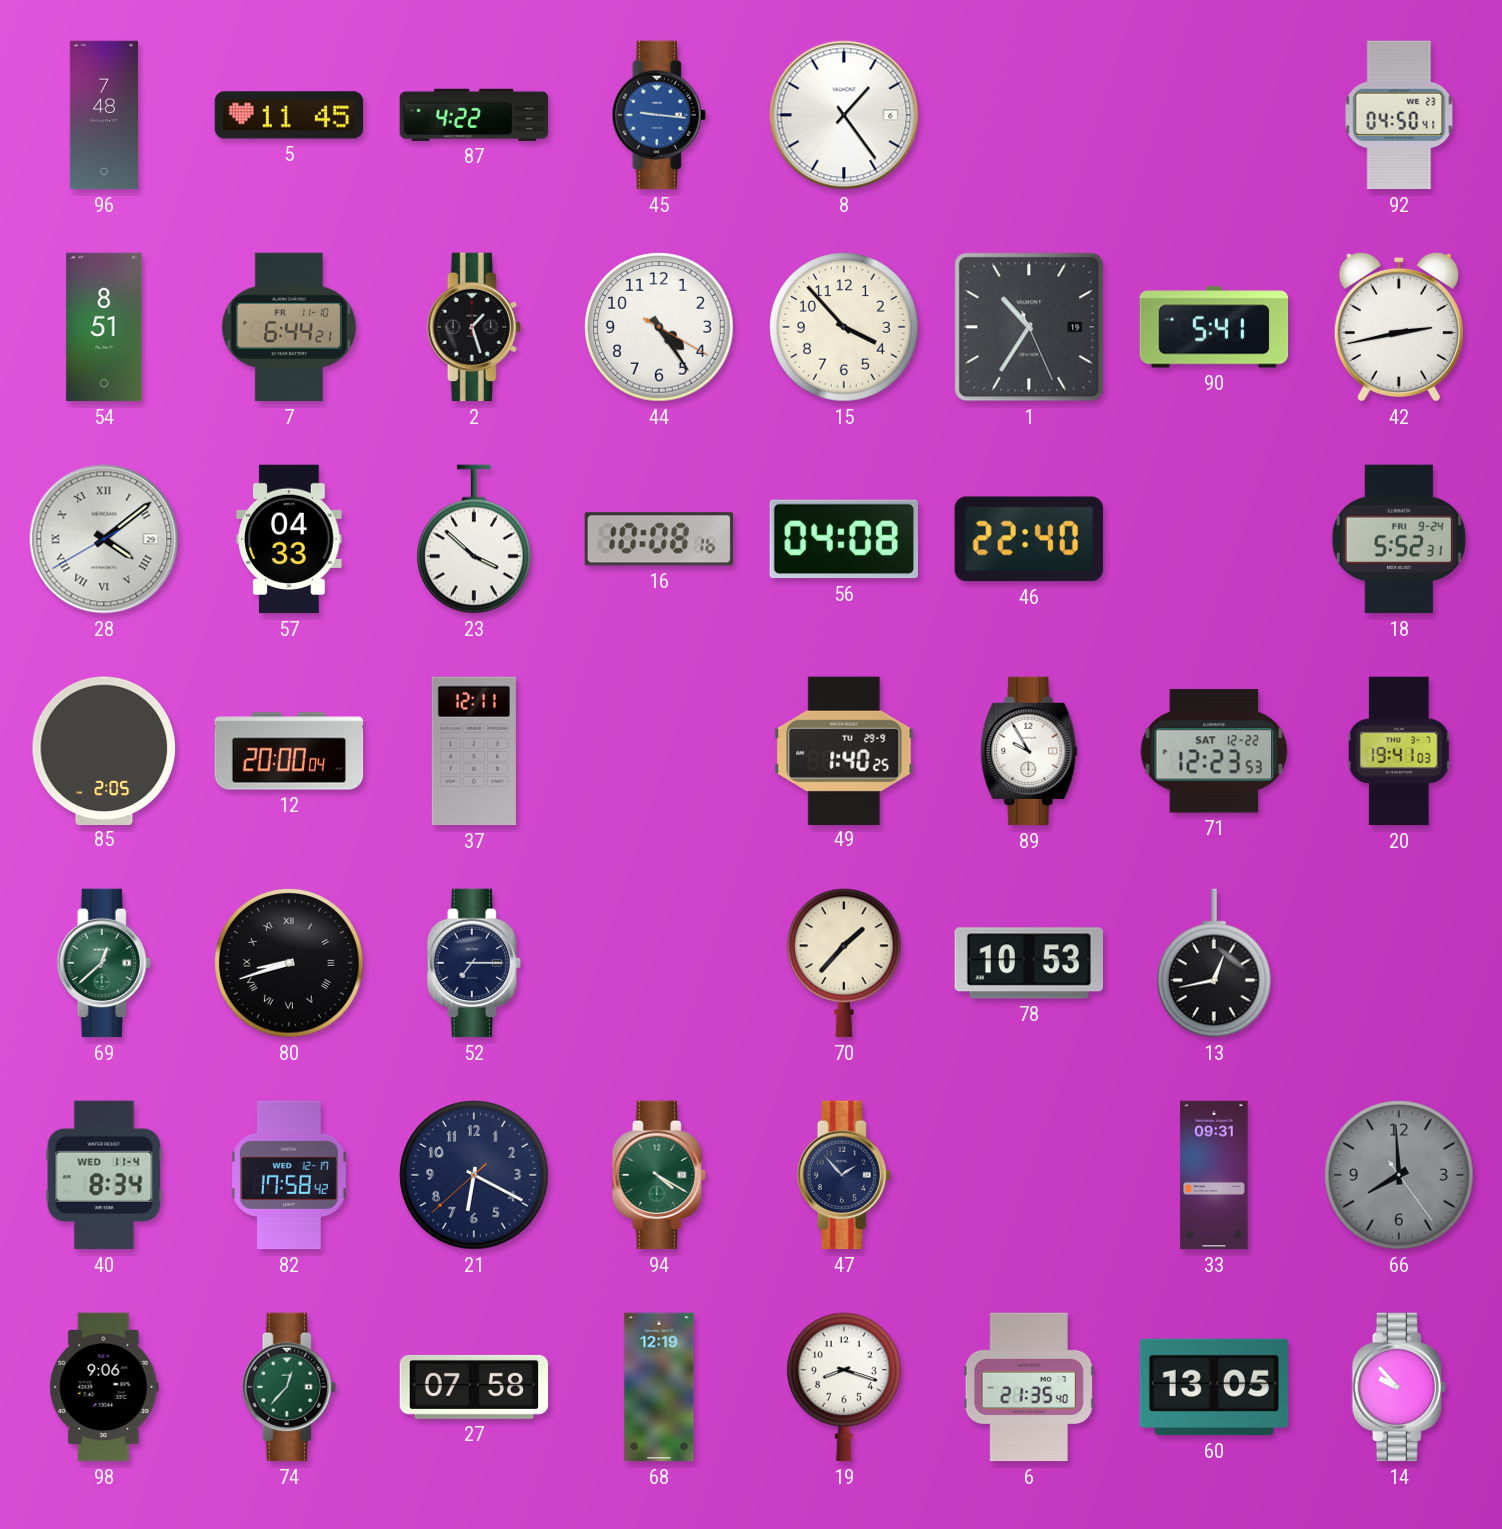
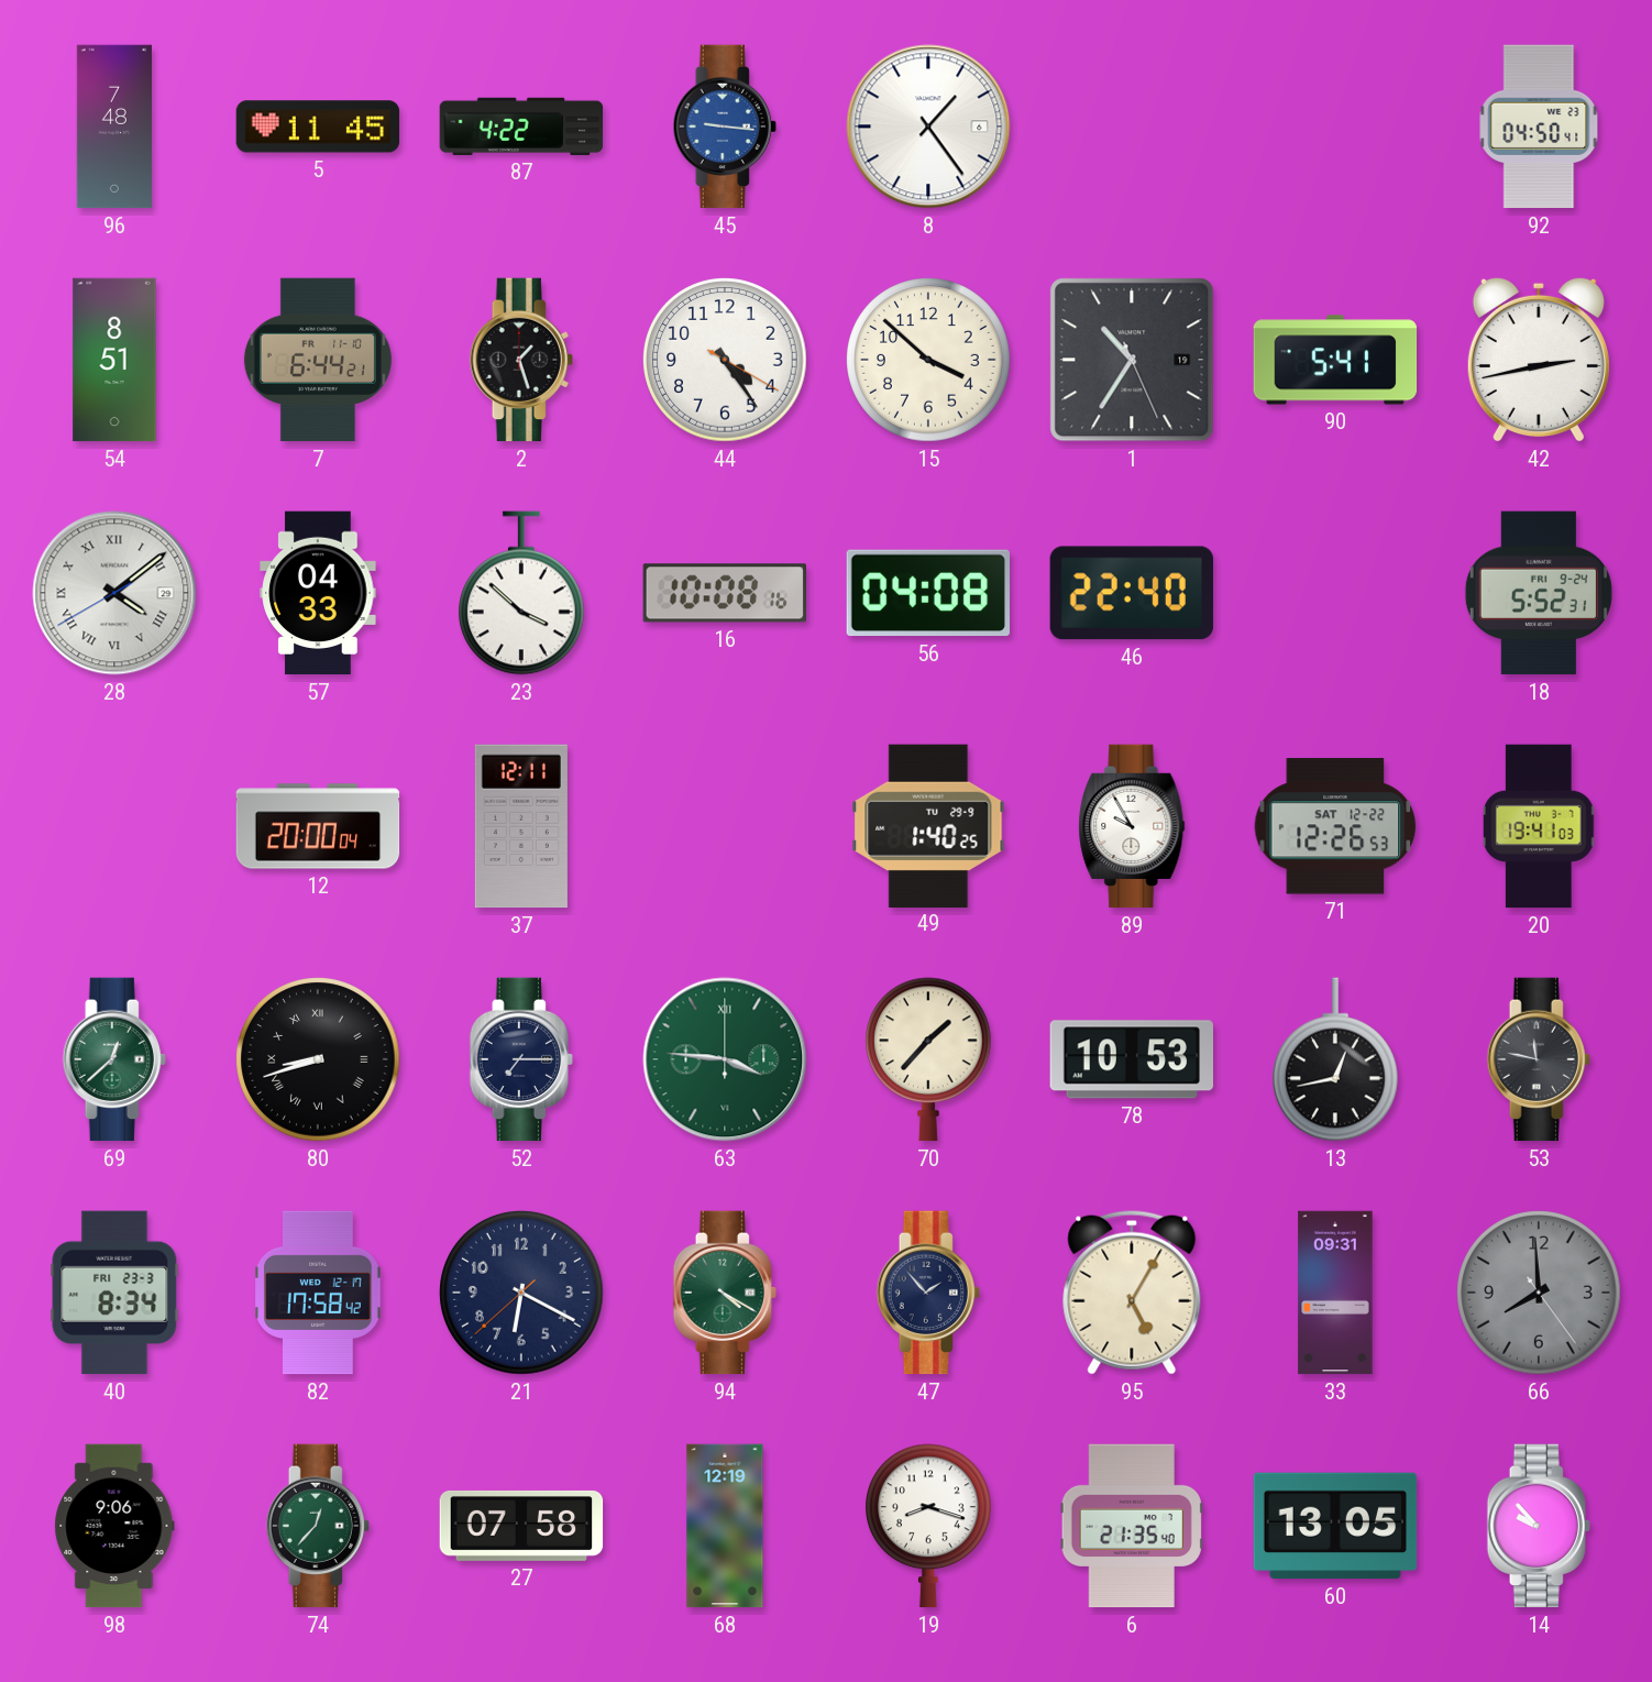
15: 3:53 -> 3:52
85: 2:05 -> none
71: 12:23 -> 12:26
63: none -> 3:46
53: none -> 11:47
40 date: WED 11-4 -> FRI 23-3
95: none -> 5:05
